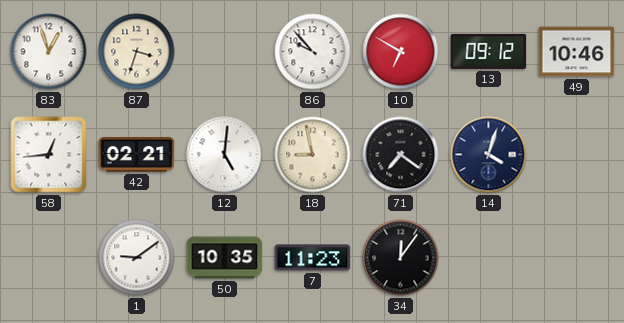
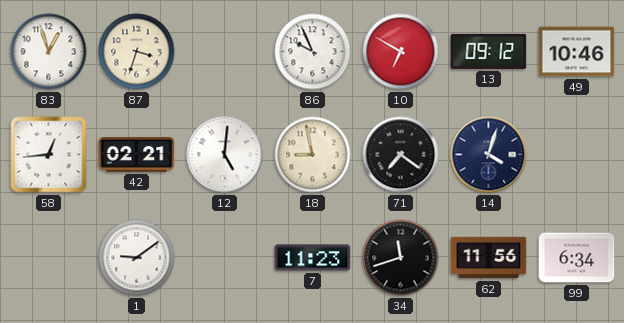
86: 9:53 -> 9:56
50: 10:35 -> none
34: 12:06 -> 11:42
62: none -> 11:56
99: none -> 6:34
